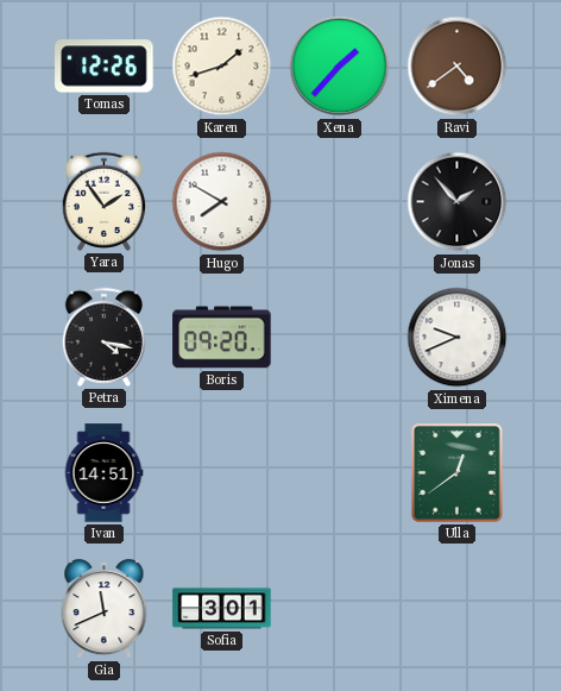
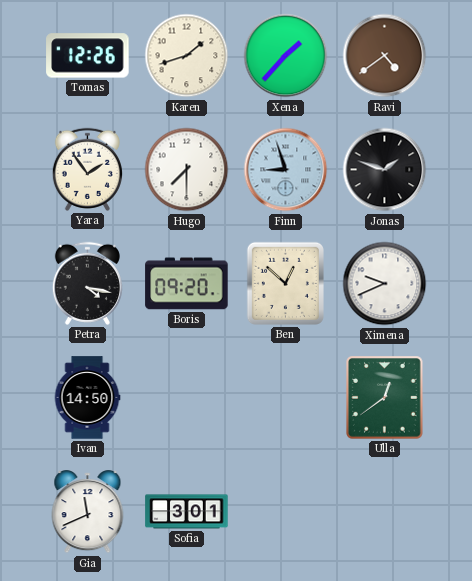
Hugo: 7:50 -> 7:30
Finn: none -> 8:57
Jonas: 1:53 -> 1:48
Ben: none -> 12:52
Ivan: 14:51 -> 14:50
